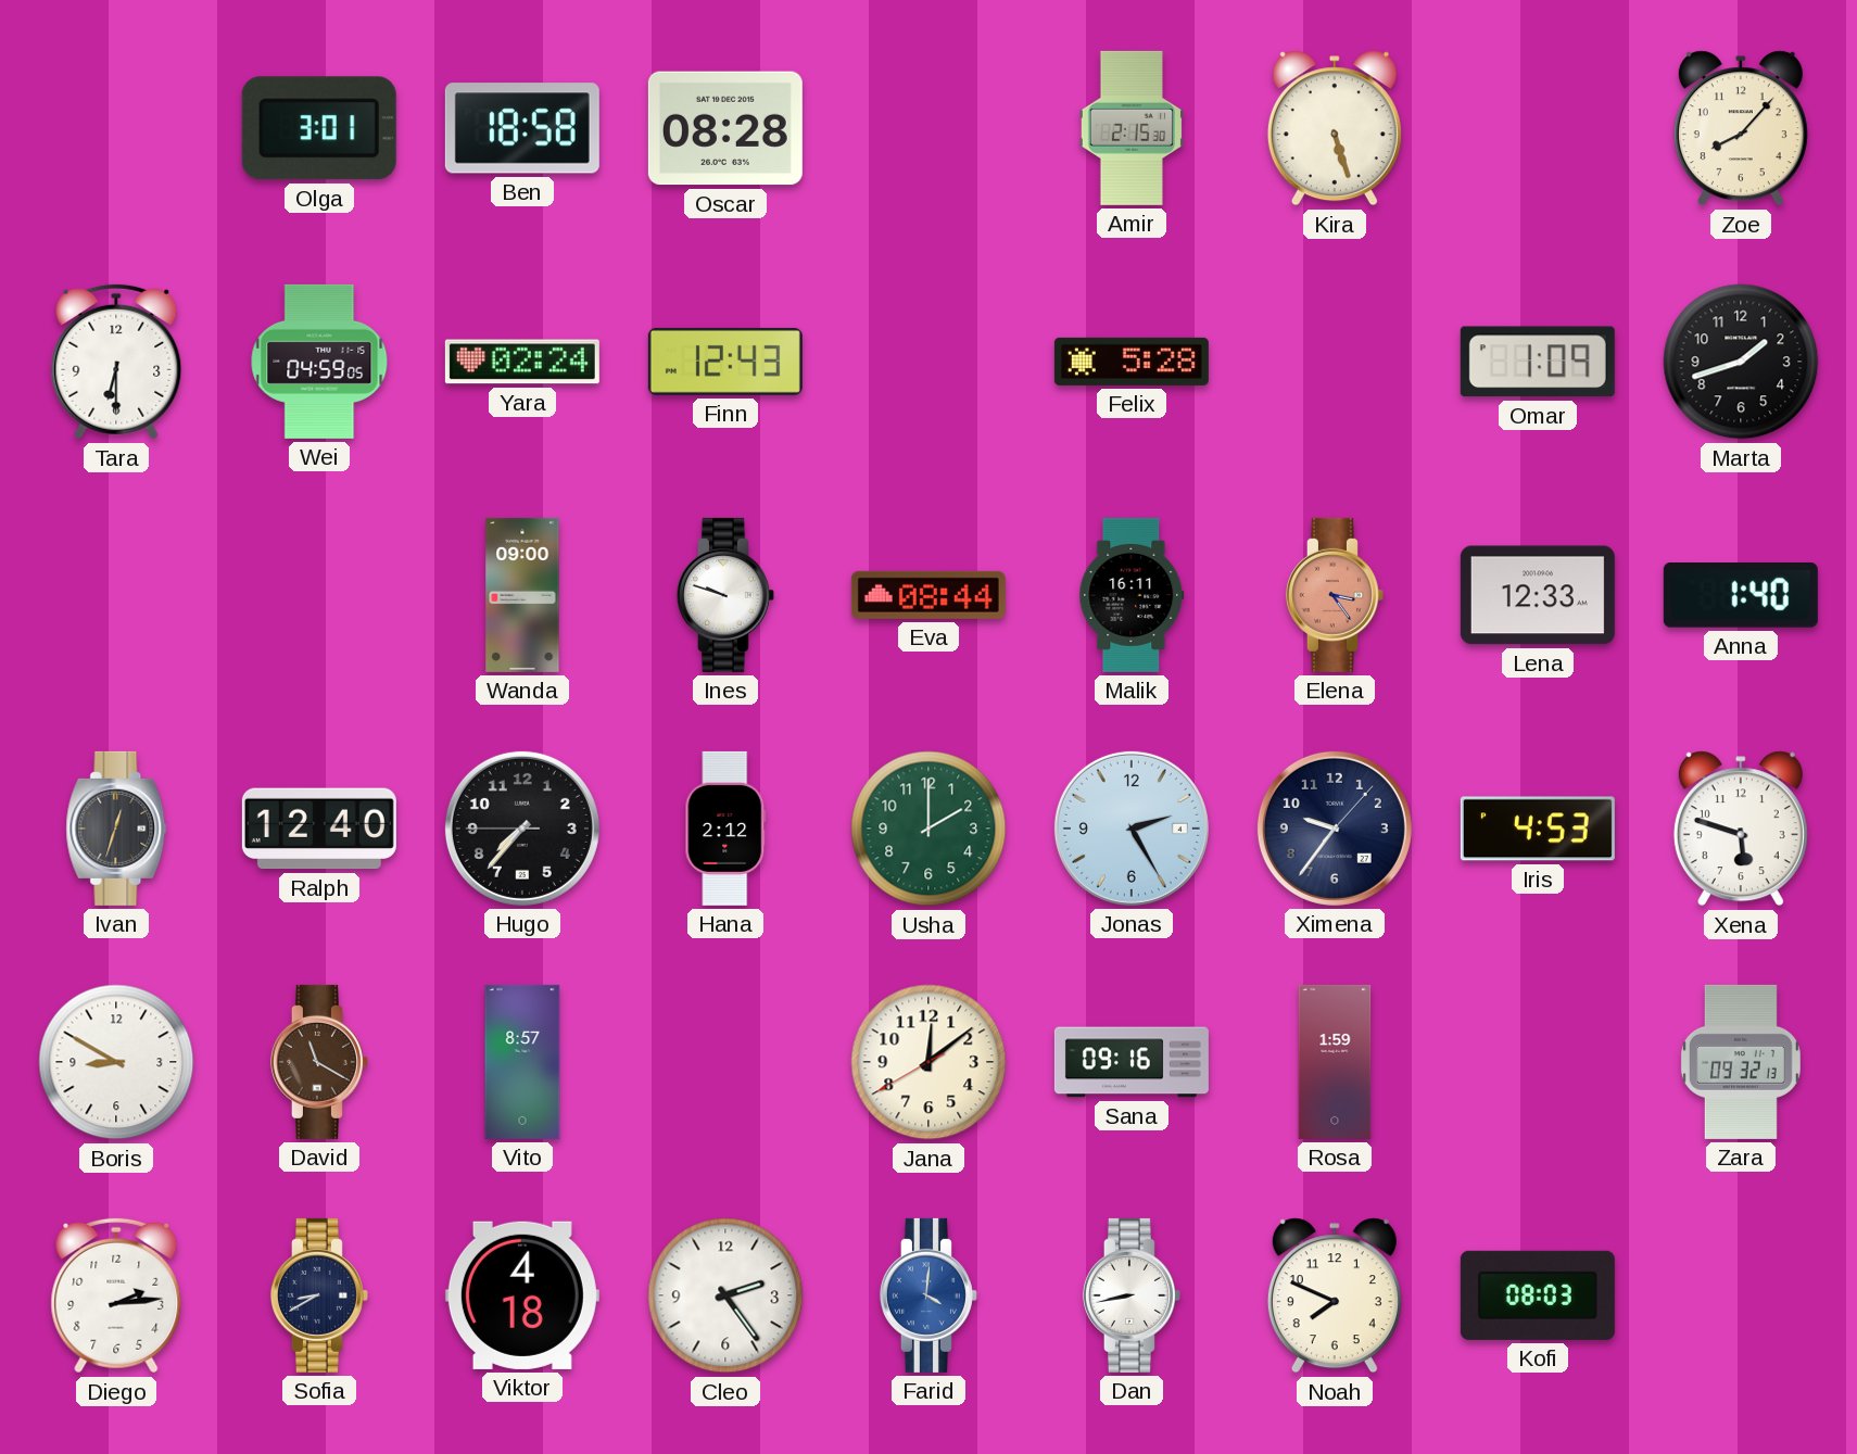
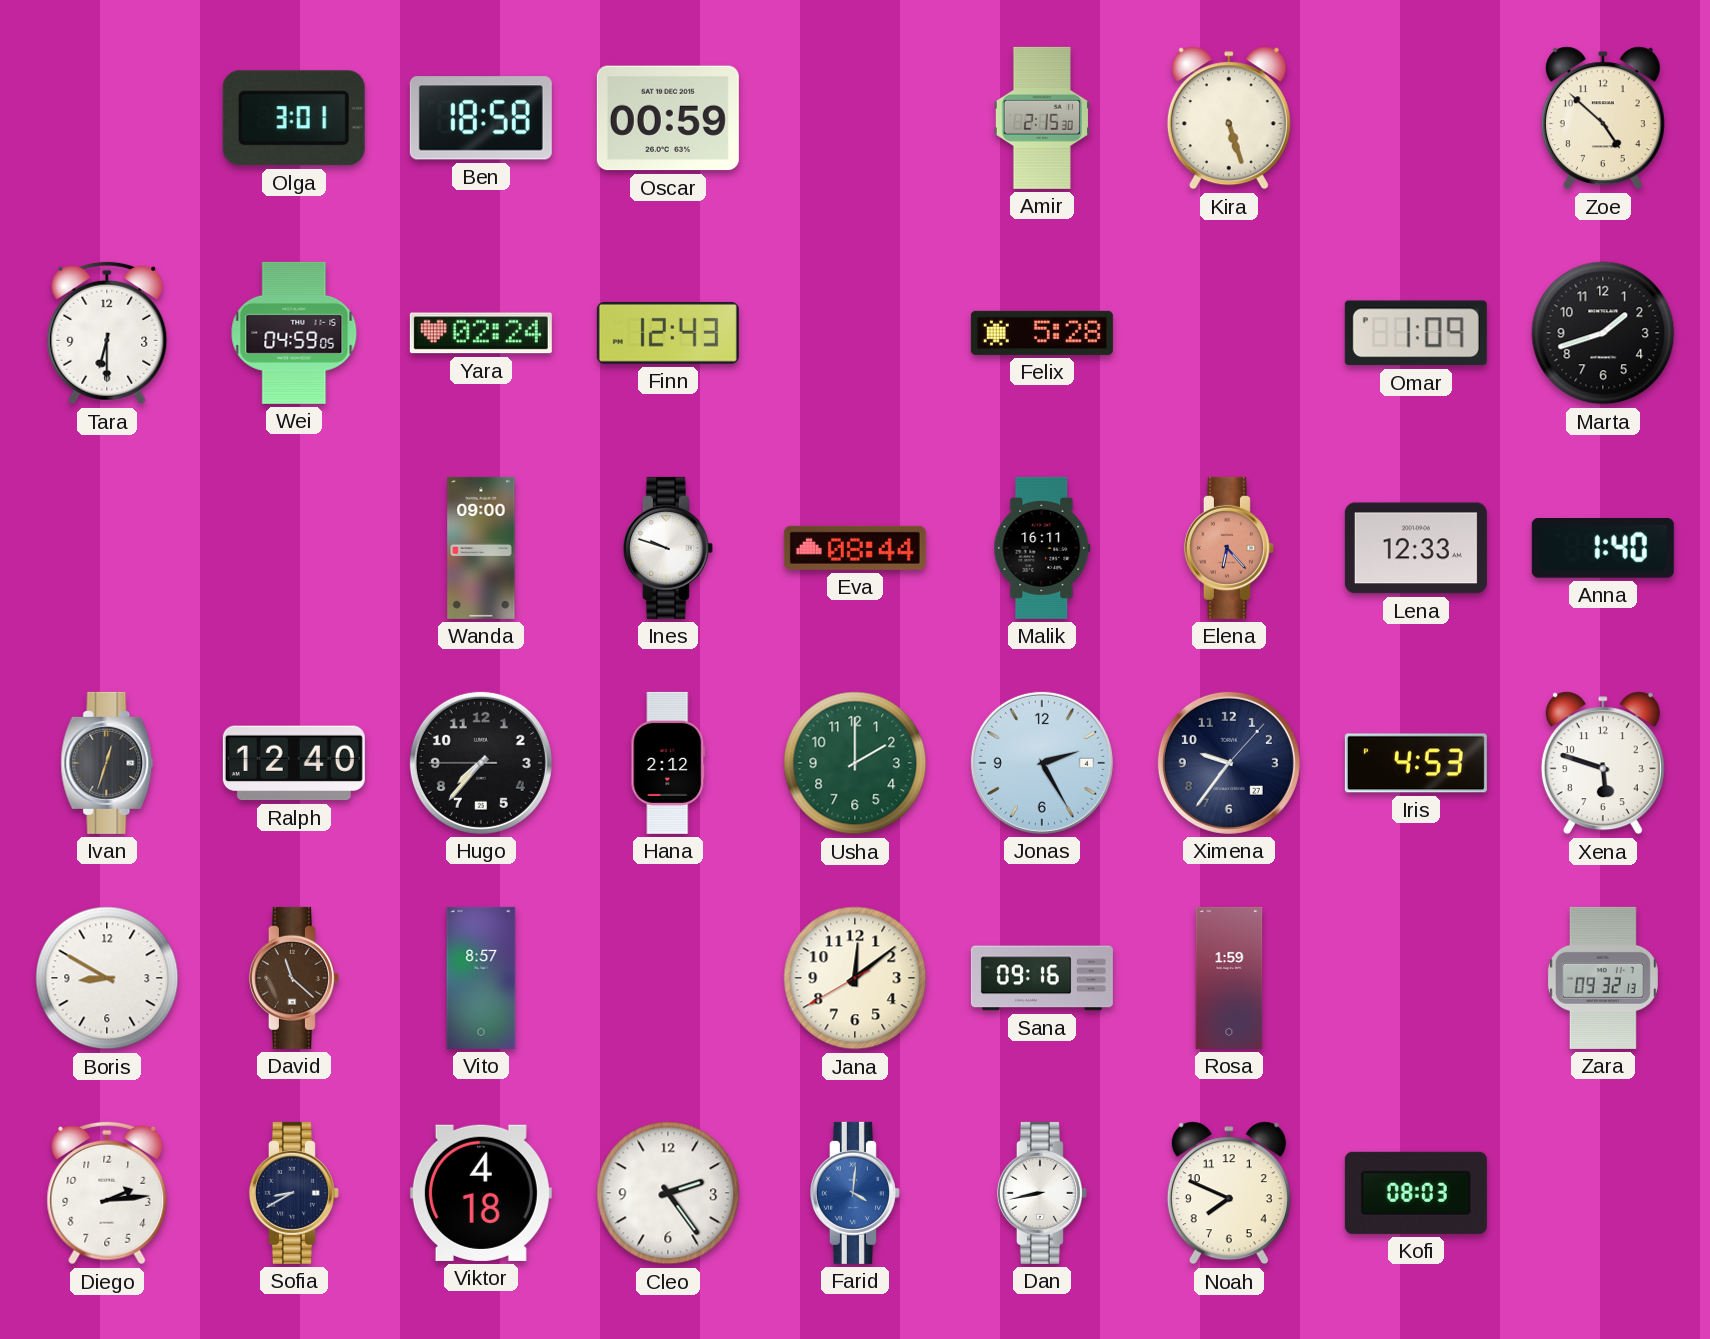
Oscar: 08:28 -> 00:59
Zoe: 8:07 -> 4:52
Elena: 3:24 -> 6:23
David: 11:20 -> 11:22
